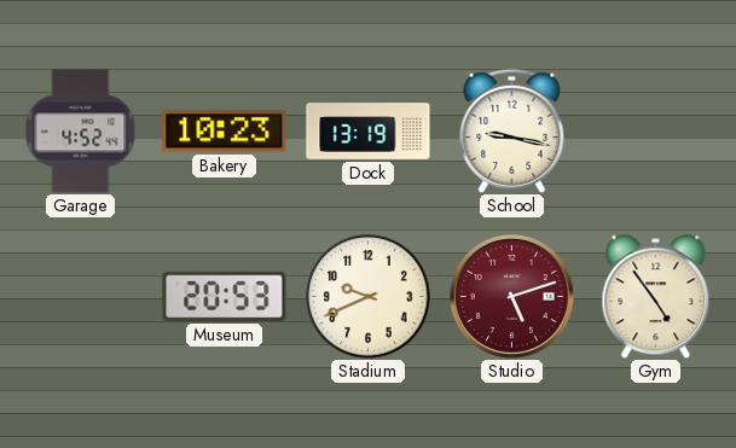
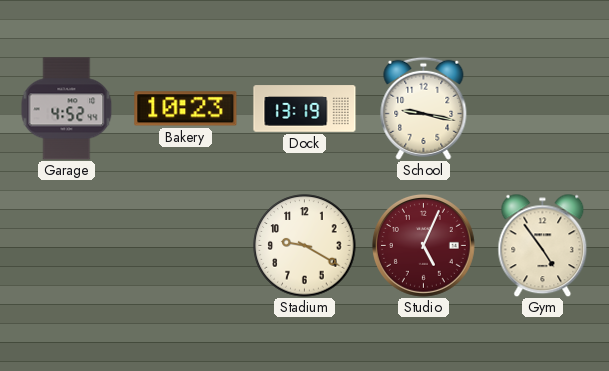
Museum: 20:53 -> none
Stadium: 9:41 -> 9:20
Studio: 5:12 -> 5:04
